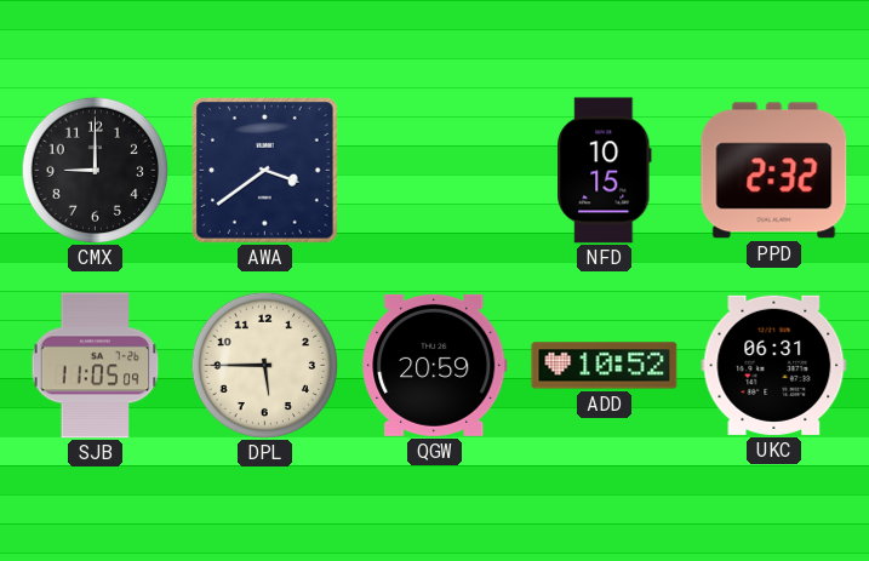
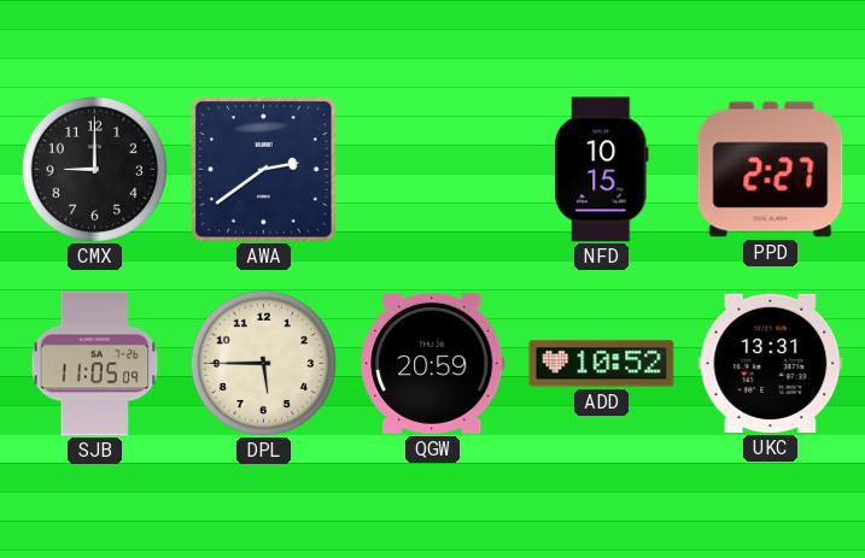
AWA: 3:39 -> 2:39
PPD: 2:32 -> 2:27
UKC: 06:31 -> 13:31
